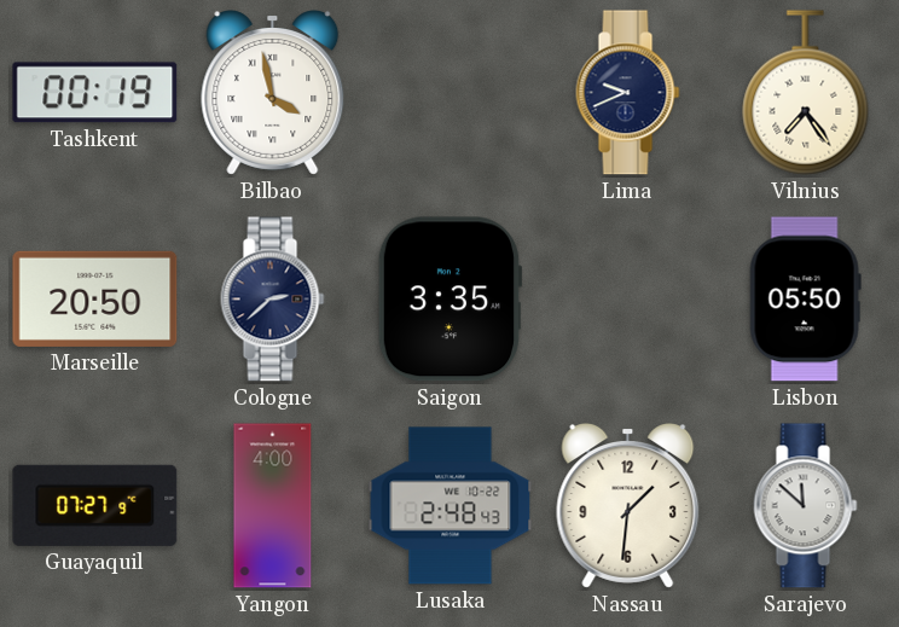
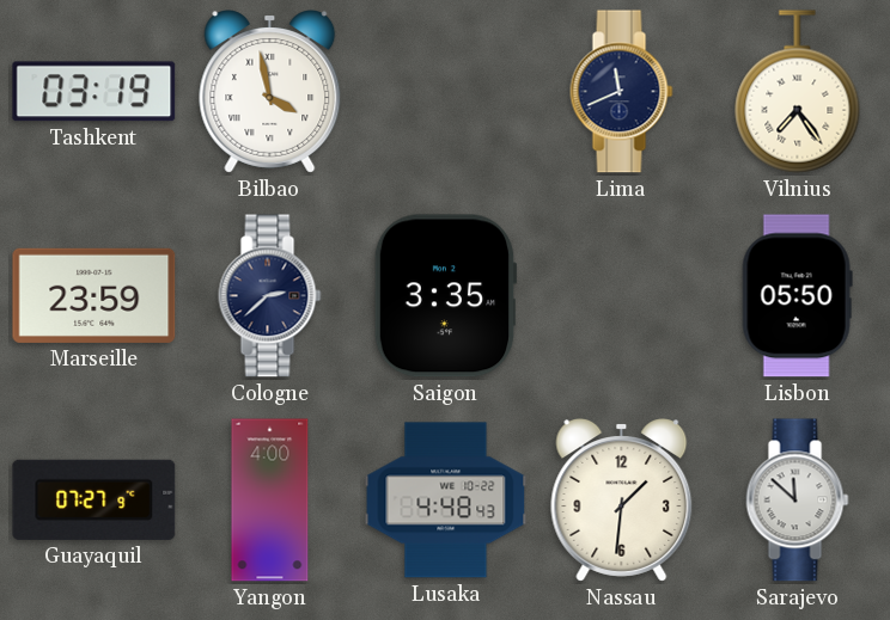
Tashkent: 00:19 -> 03:19
Lima: 9:41 -> 11:41
Marseille: 20:50 -> 23:59
Lusaka: 2:48 -> 4:48
